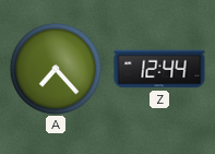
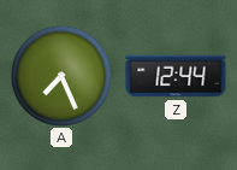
A: 7:23 -> 7:26
